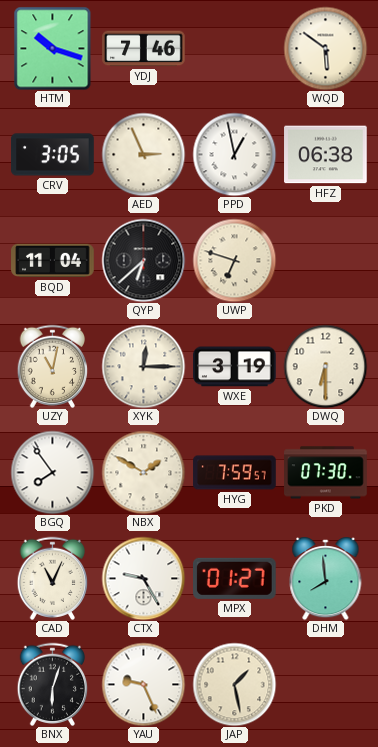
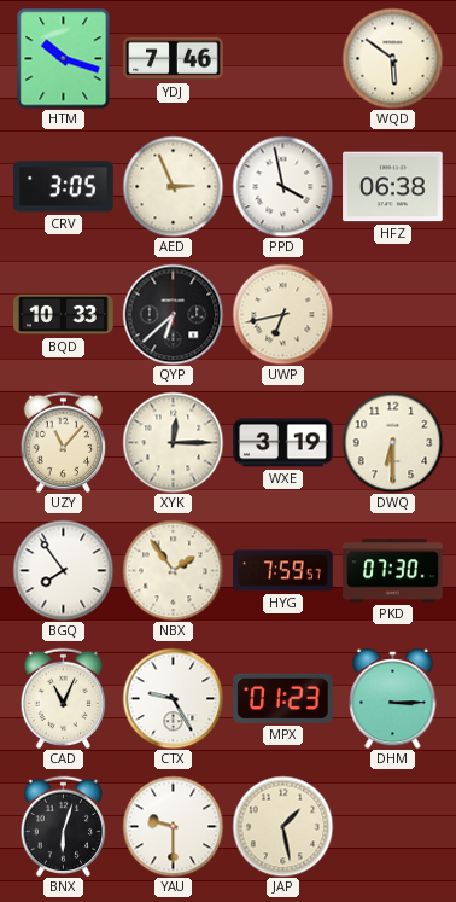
PPD: 12:58 -> 3:58
BQD: 11:04 -> 10:33
UWP: 6:48 -> 6:43
UZY: 11:02 -> 11:07
NBX: 1:50 -> 1:54
MPX: 01:27 -> 01:23
DHM: 7:59 -> 3:15
YAU: 9:26 -> 9:30
